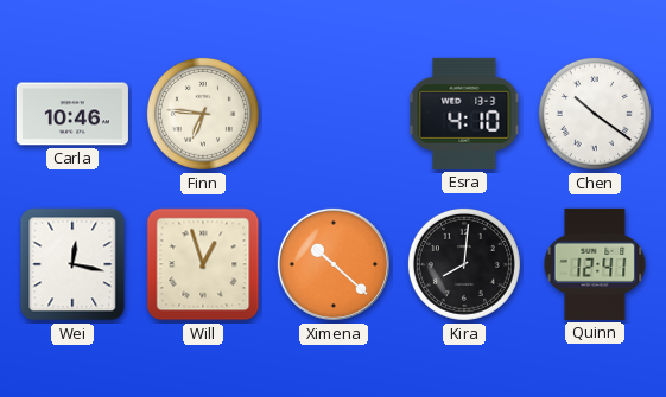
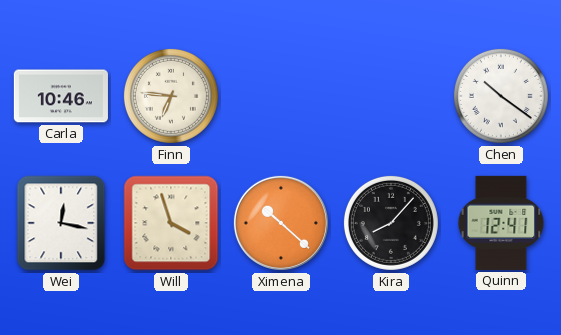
Esra: 4:10 -> none
Will: 12:57 -> 3:57
Kira: 8:01 -> 8:07
